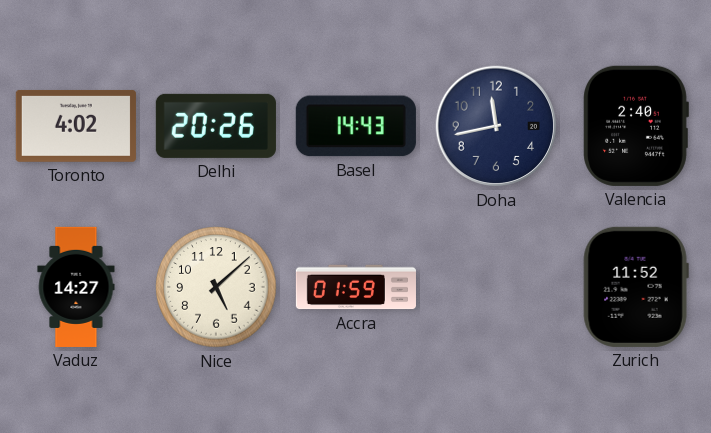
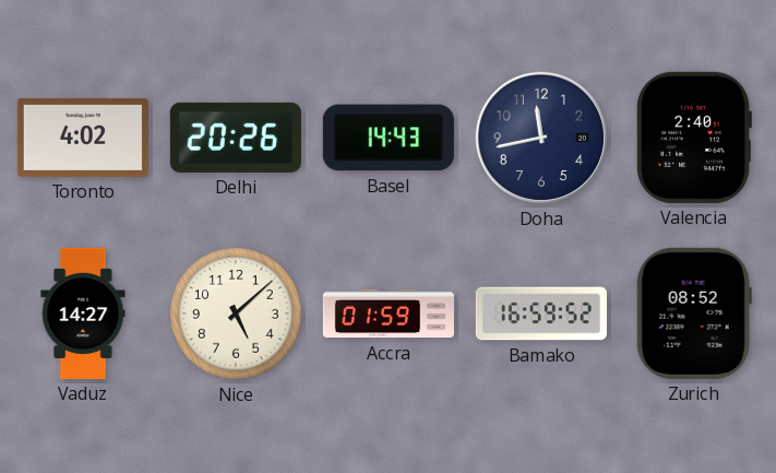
Bamako: none -> 16:59
Zurich: 11:52 -> 08:52
